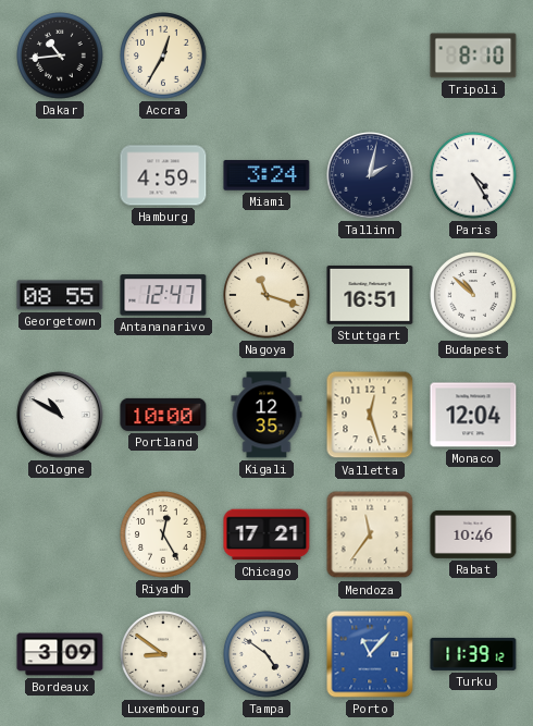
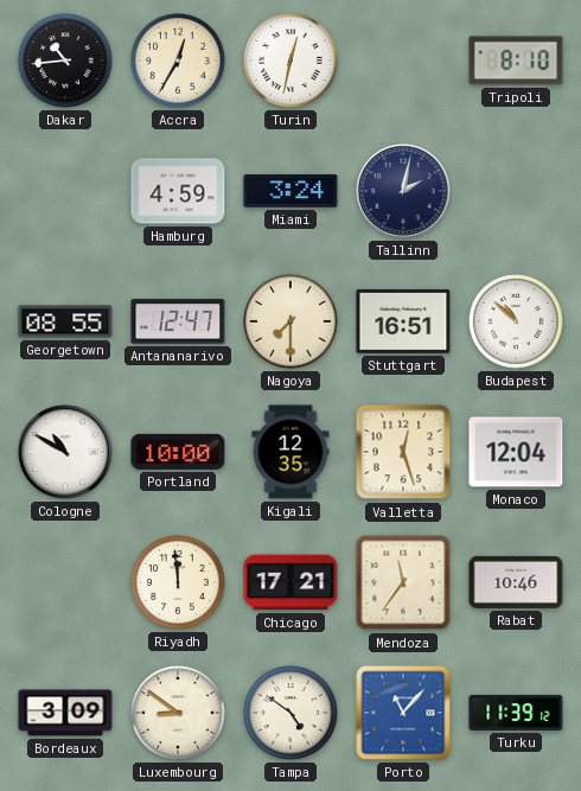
Turin: none -> 12:32
Paris: 4:25 -> none
Nagoya: 11:18 -> 7:30
Riyadh: 12:25 -> 11:59
